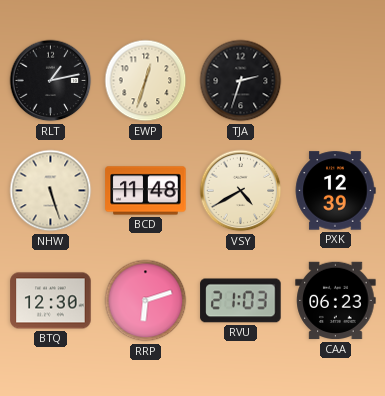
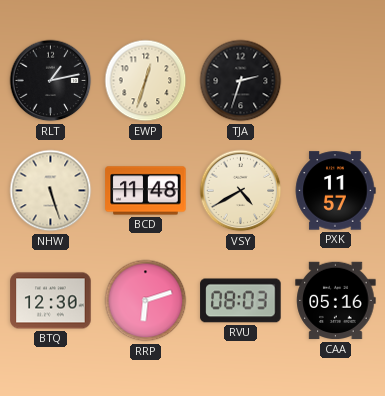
PXK: 12:39 -> 11:57
RVU: 21:03 -> 08:03
CAA: 06:23 -> 05:16
